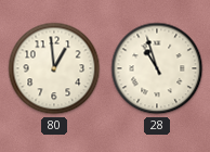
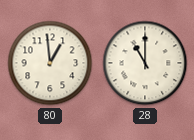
28: 10:57 -> 11:00
